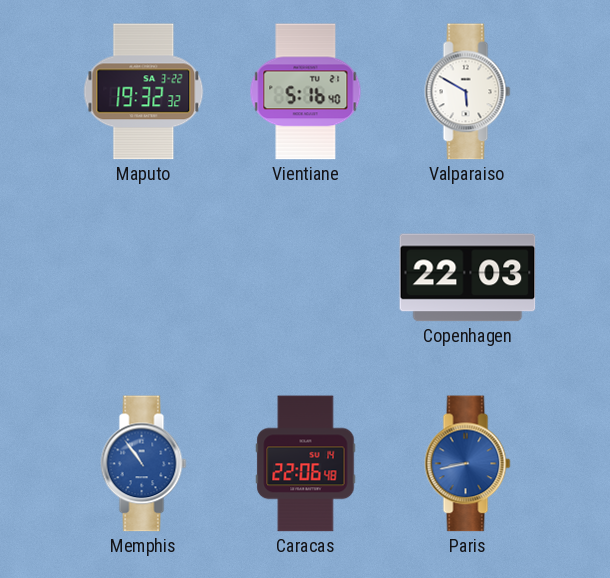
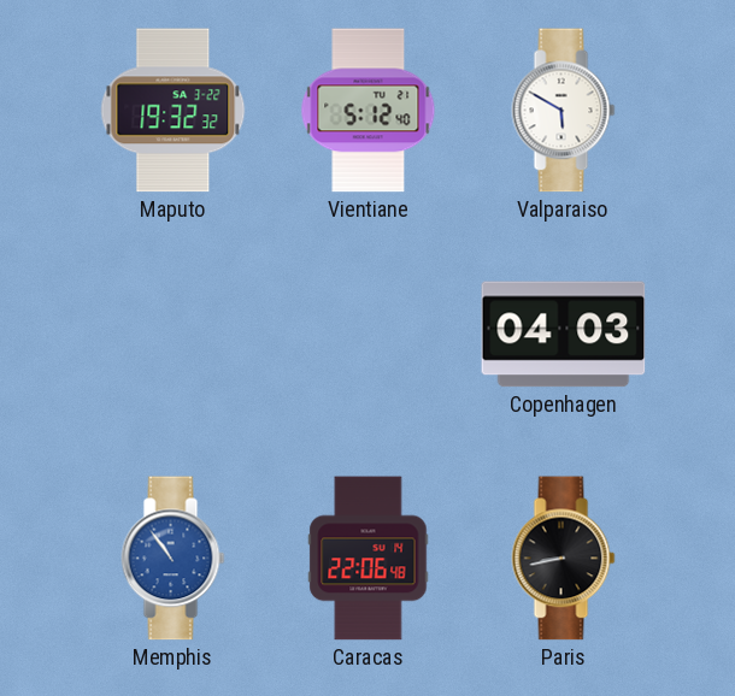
Vientiane: 5:16 -> 5:12
Copenhagen: 22:03 -> 04:03
Paris dial: blue -> black
